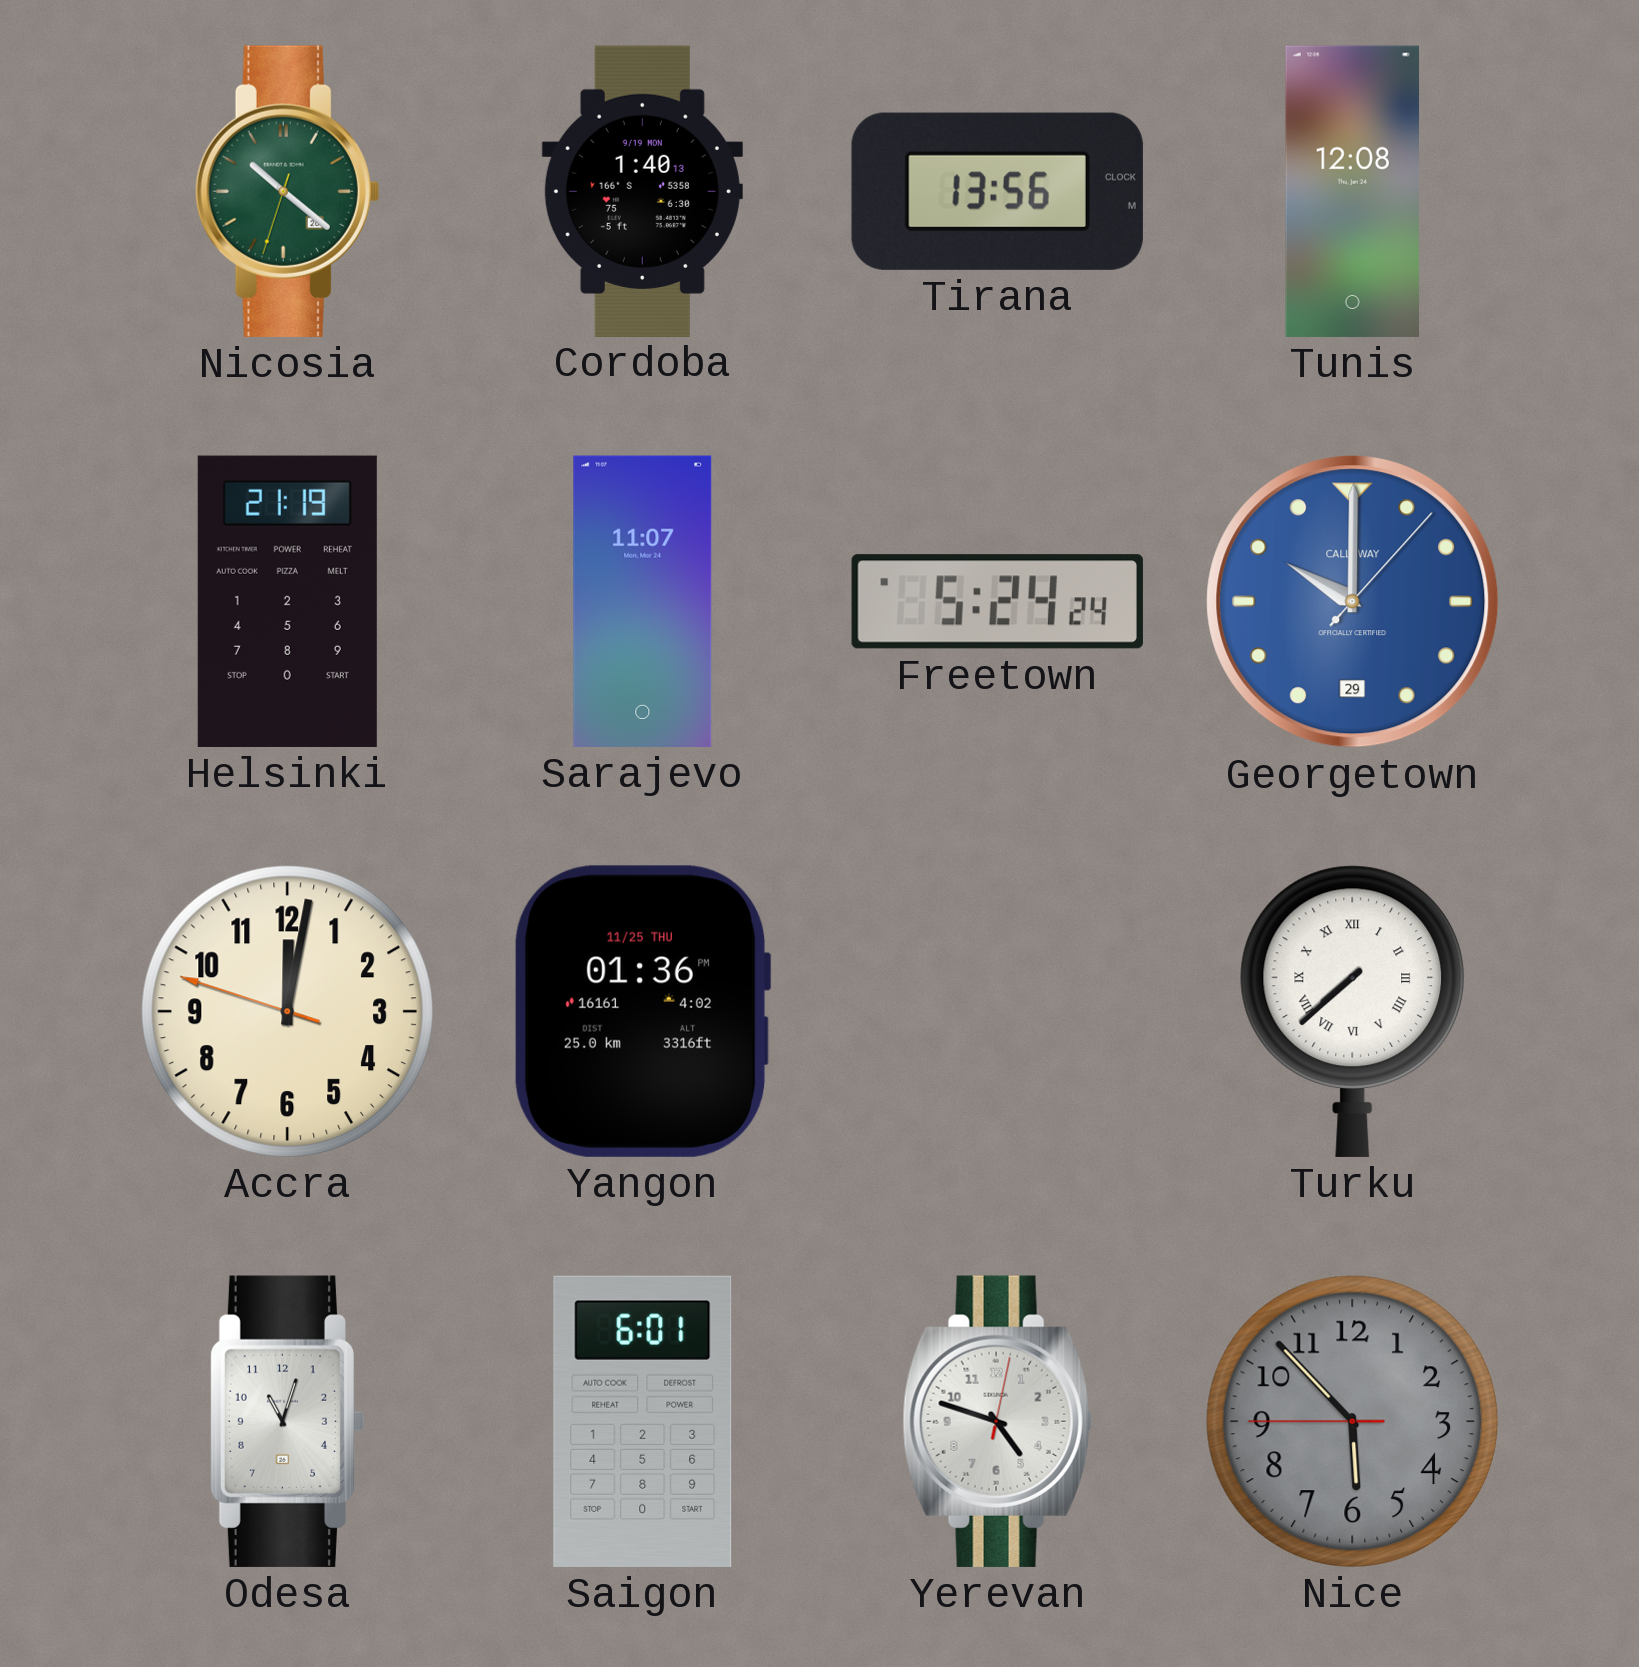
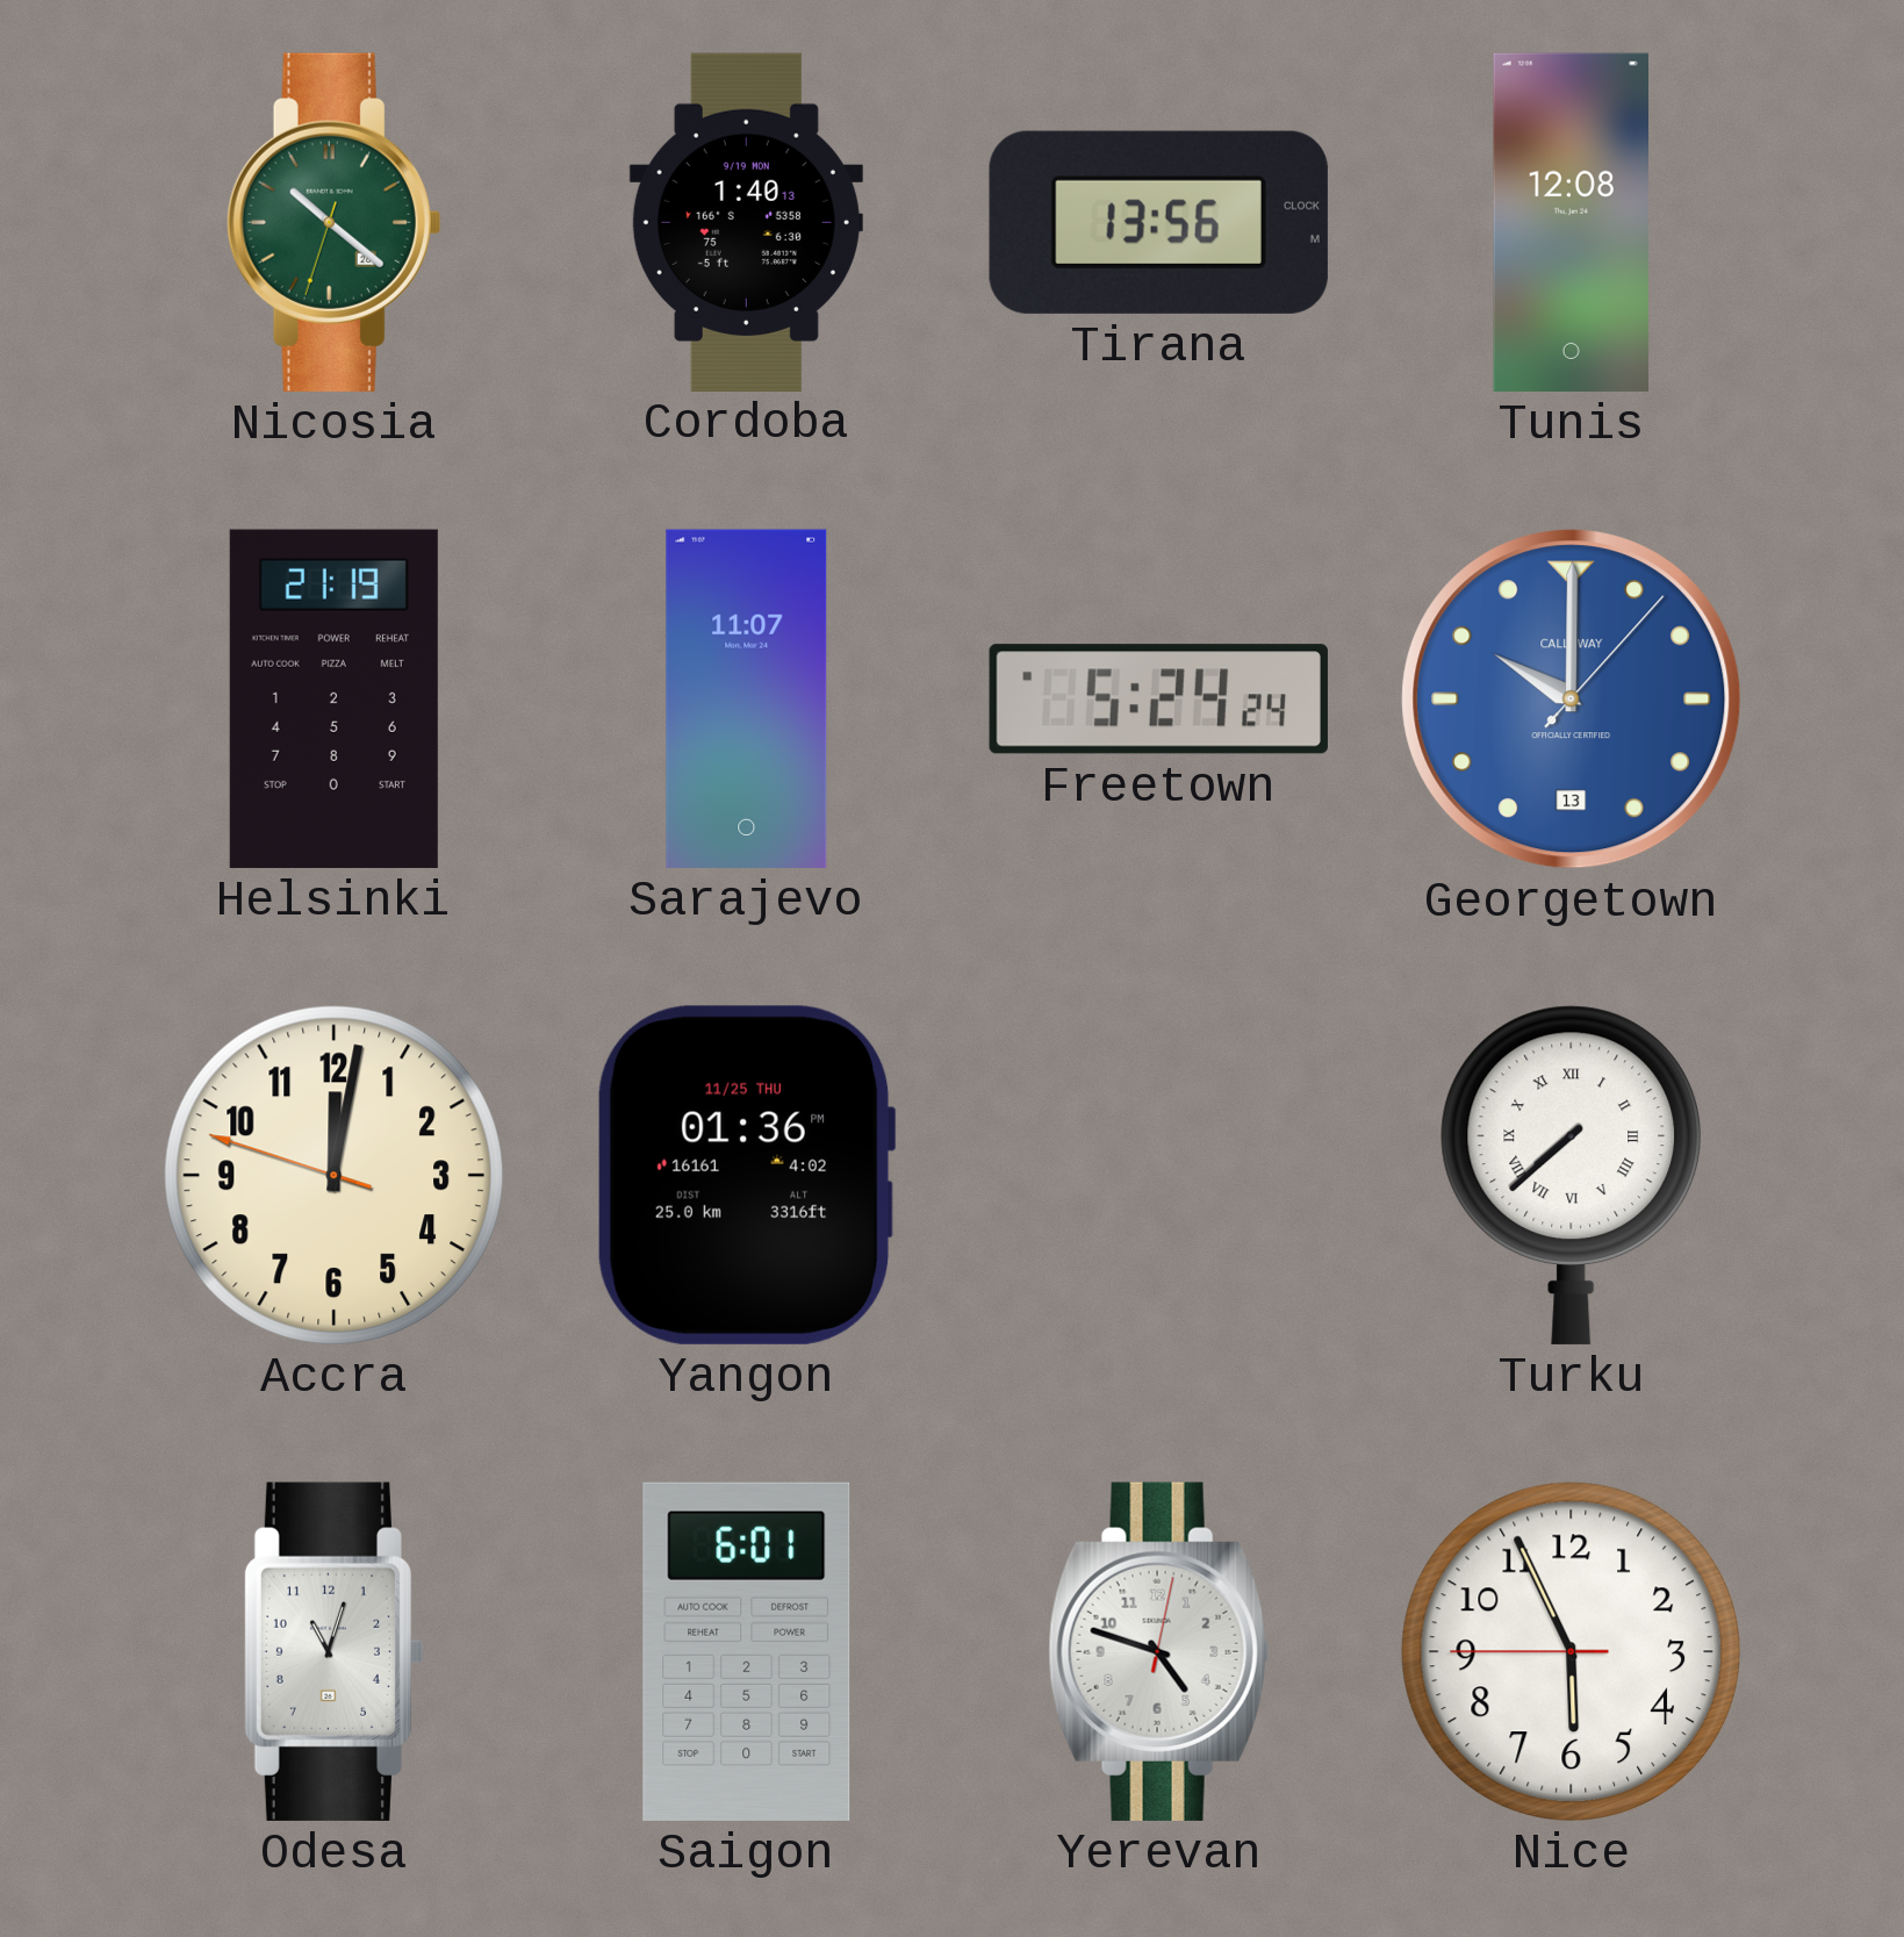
Georgetown date: 29 -> 13
Nice: 5:52 -> 5:55
Nice dial: grey -> white
